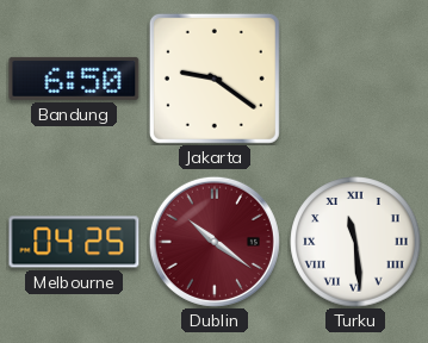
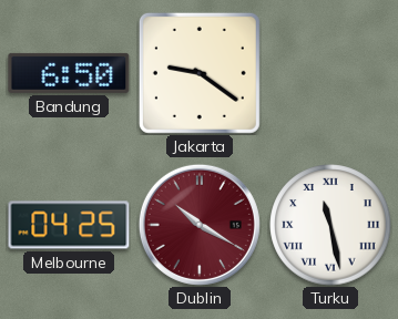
Dublin: 10:21 -> 10:20
Turku: 11:29 -> 11:28
